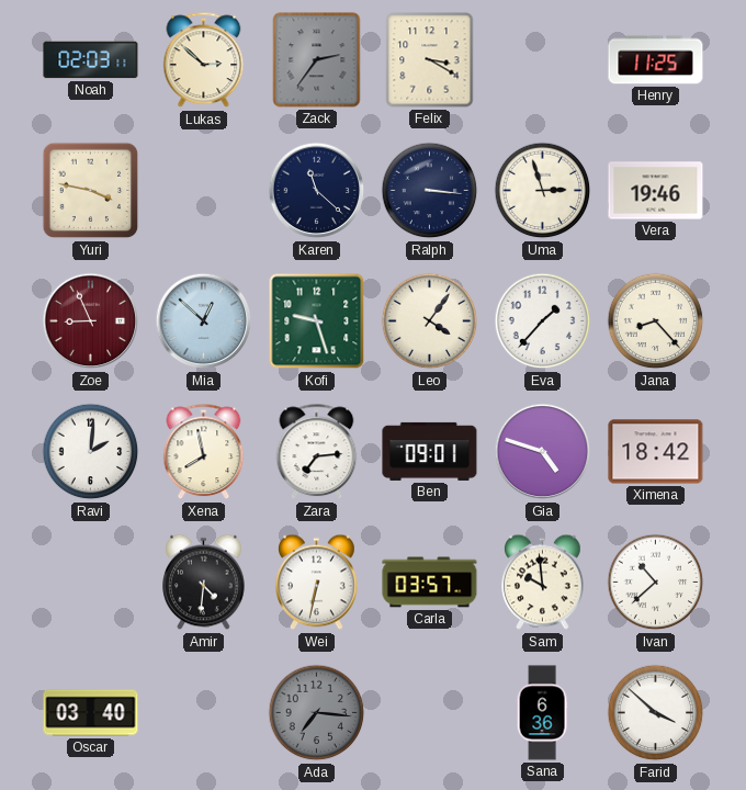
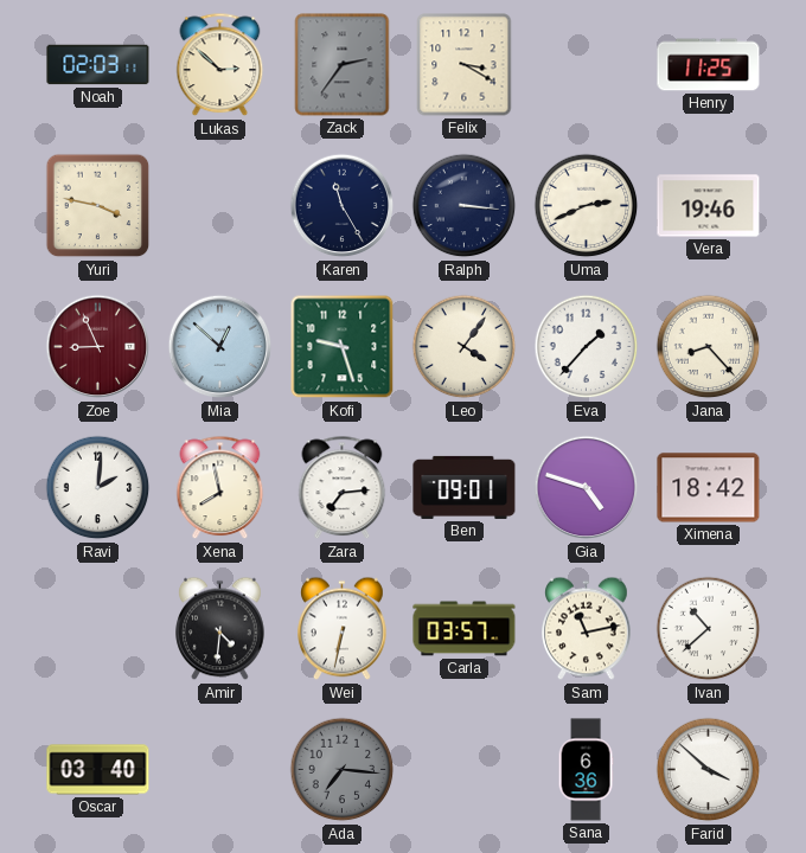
Karen: 11:22 -> 11:25
Uma: 2:57 -> 2:41
Sam: 9:59 -> 11:13
